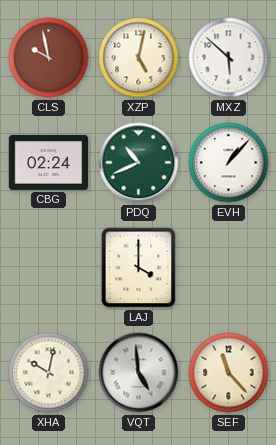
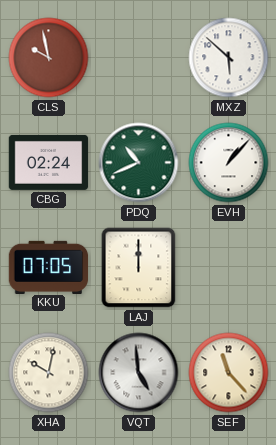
XZP: 5:02 -> none
KKU: none -> 07:05
LAJ: 4:00 -> 12:00
